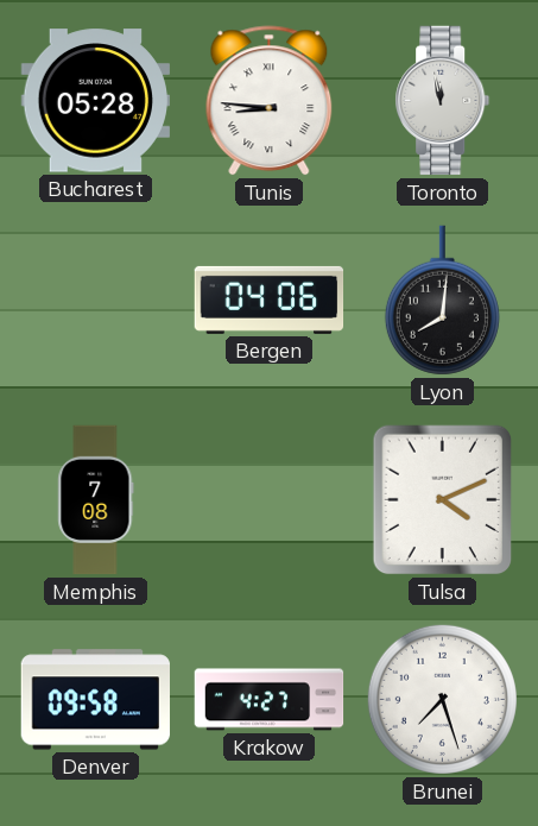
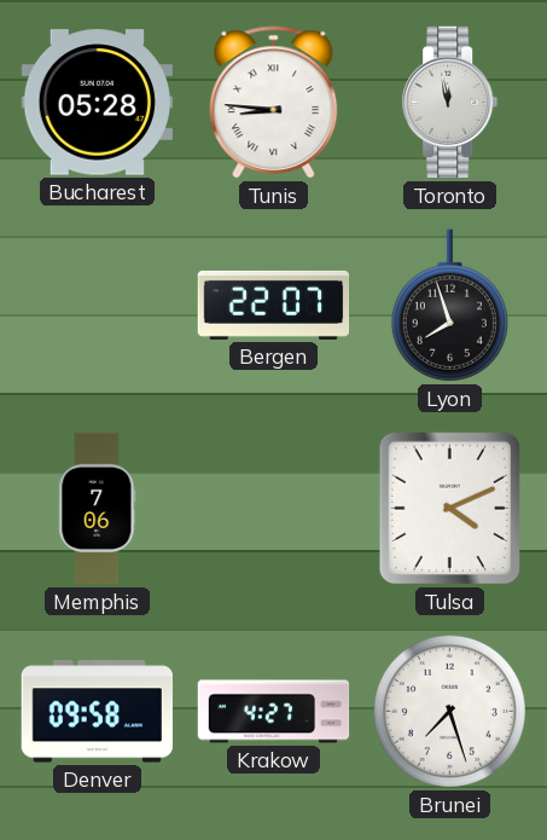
Bergen: 04:06 -> 22:07
Lyon: 8:01 -> 7:57
Memphis: 7:08 -> 7:06
